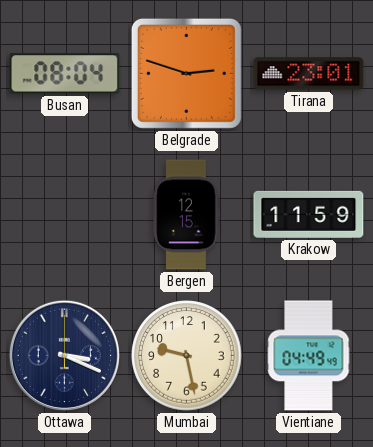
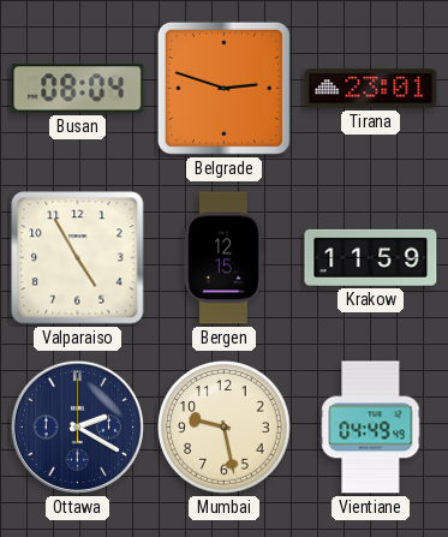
Valparaiso: none -> 4:55
Ottawa: 3:19 -> 2:20
